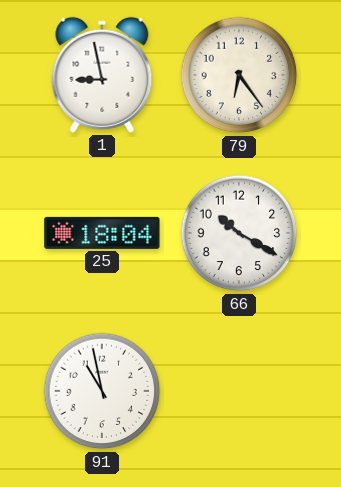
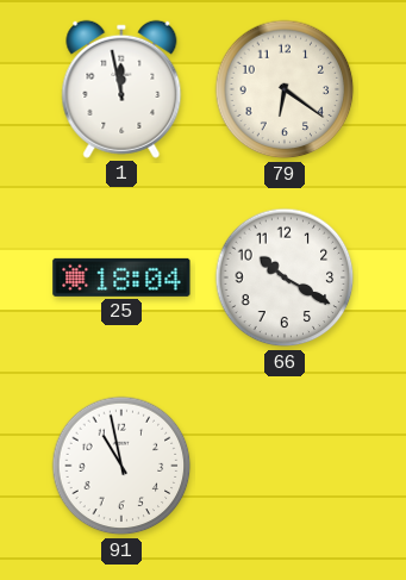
1: 8:58 -> 11:58
79: 6:24 -> 6:21
